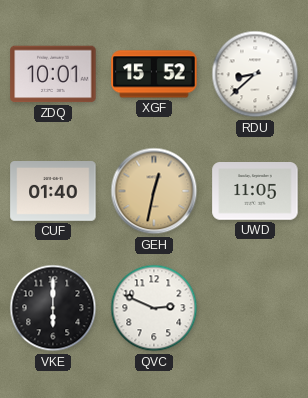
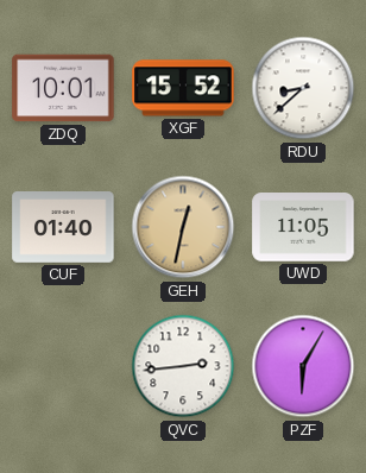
VKE: 6:00 -> none
QVC: 2:49 -> 2:44
PZF: none -> 6:05
